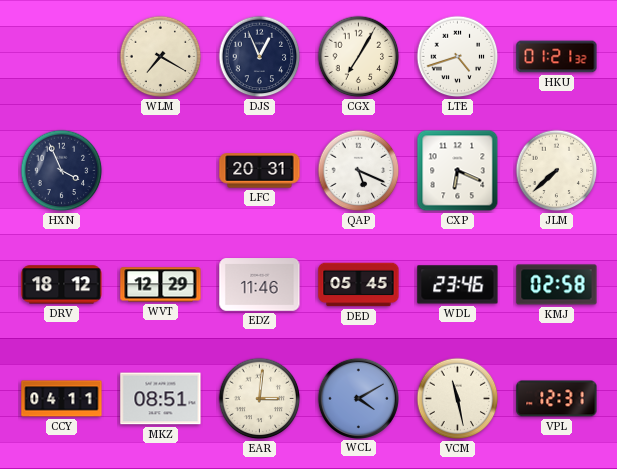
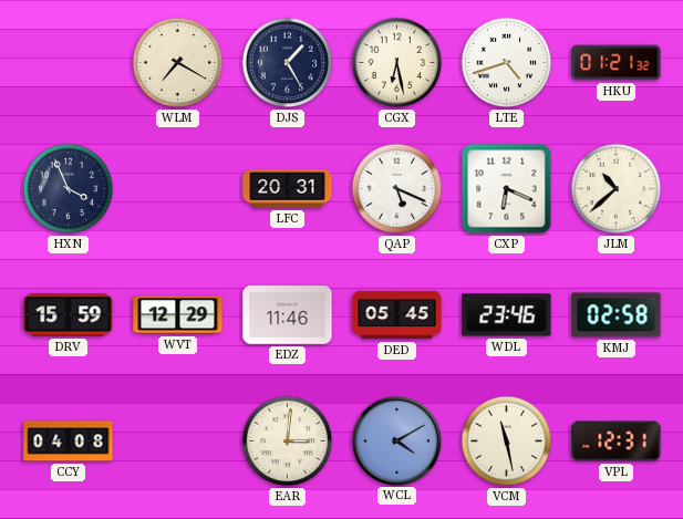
DJS: 12:56 -> 1:25
CGX: 7:05 -> 6:28
JLM: 7:38 -> 10:38
DRV: 18:12 -> 15:59
CCY: 04:11 -> 04:08
MKZ: 08:51 -> none
